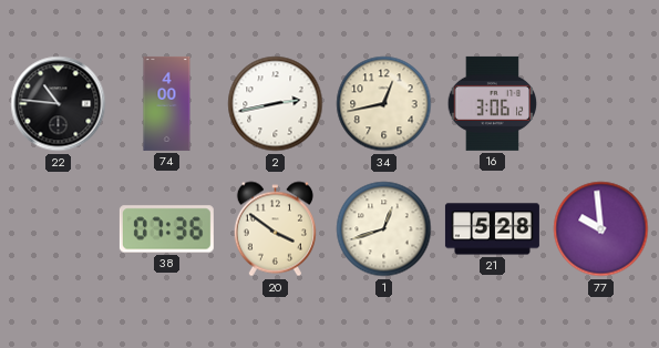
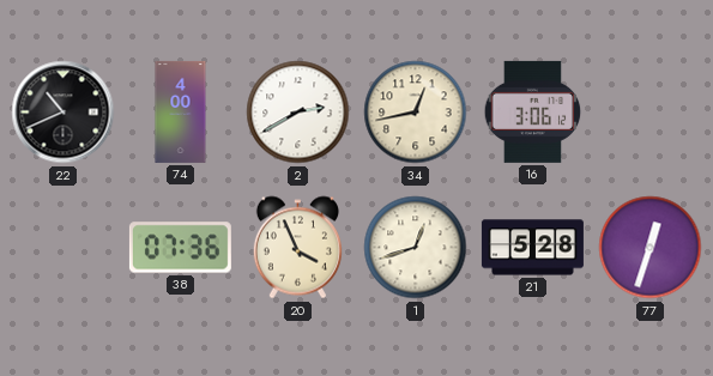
22: 10:46 -> 10:41
2: 2:43 -> 2:40
20: 3:51 -> 3:56
77: 9:59 -> 12:33
